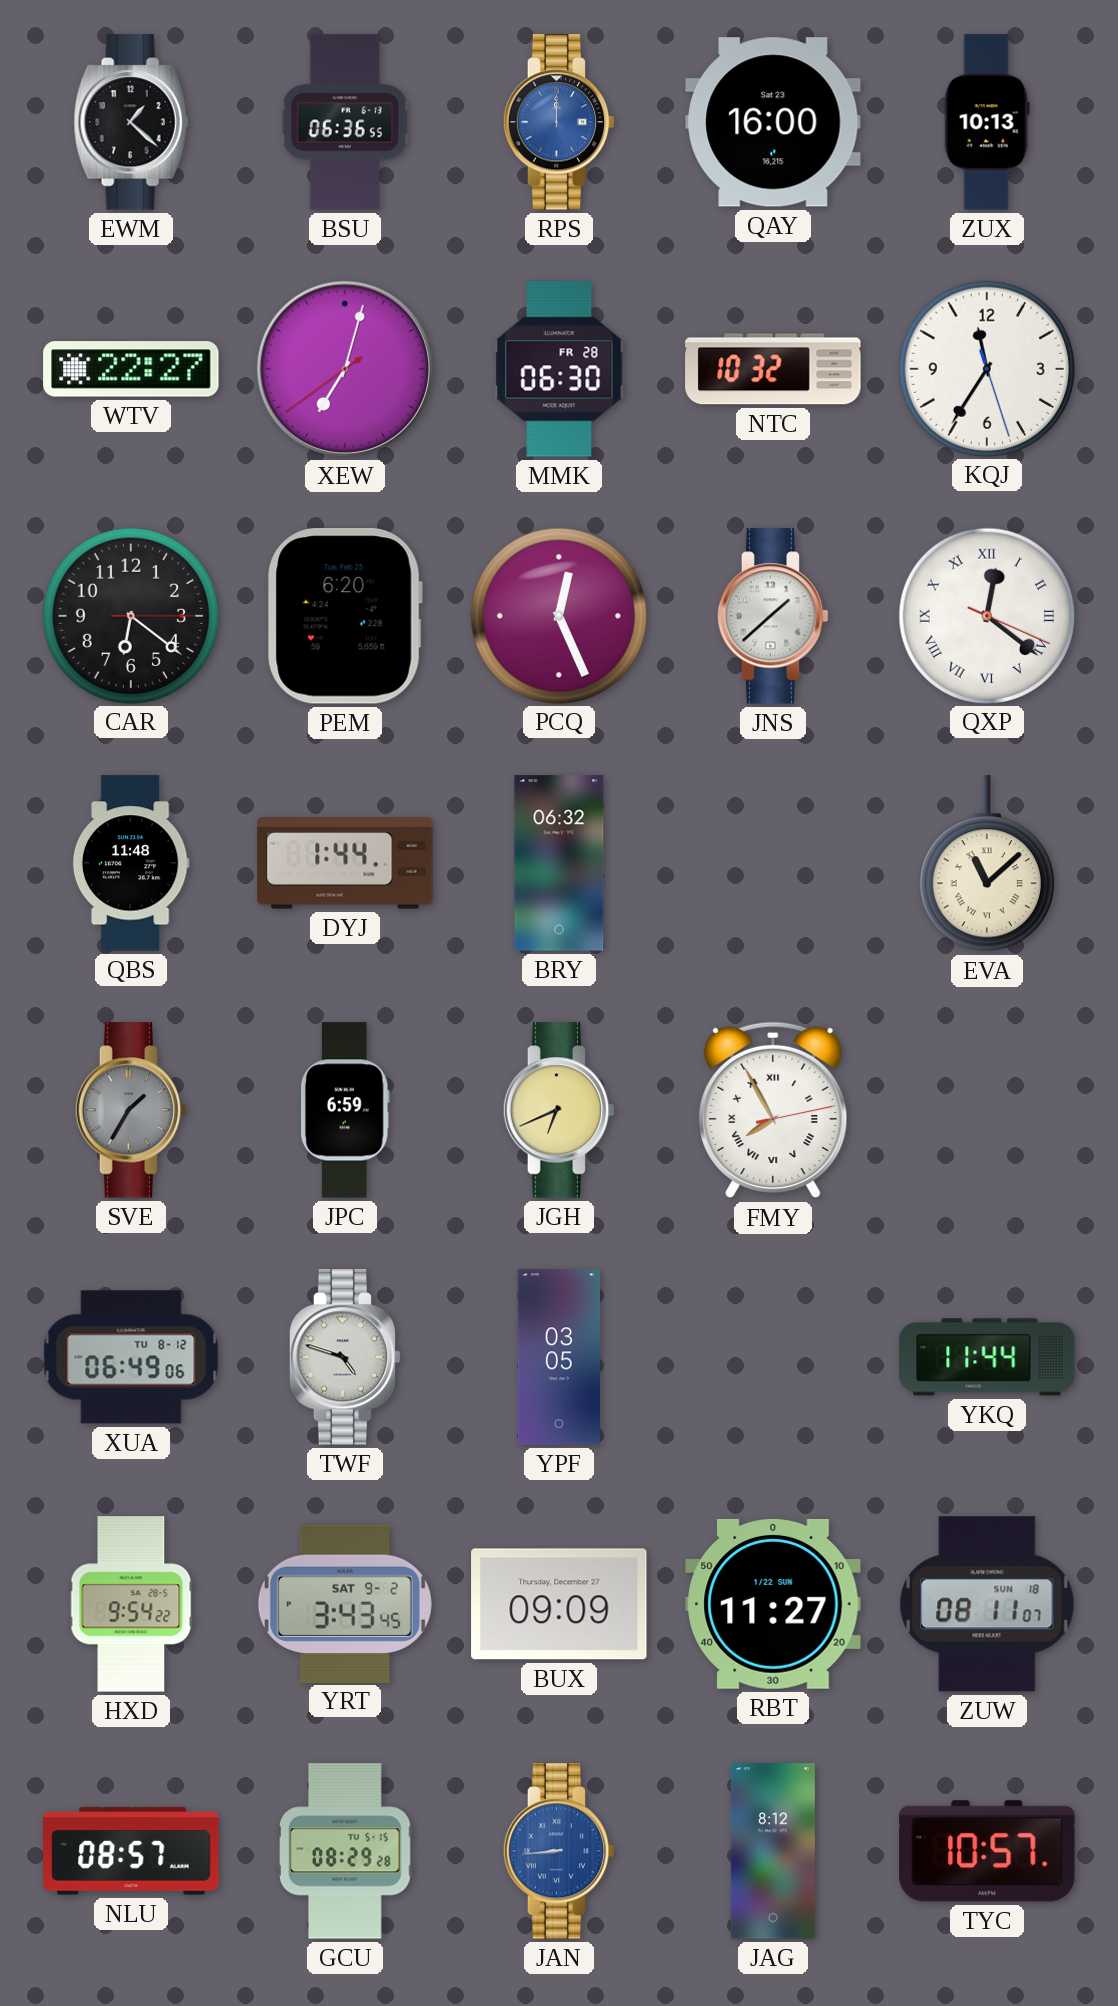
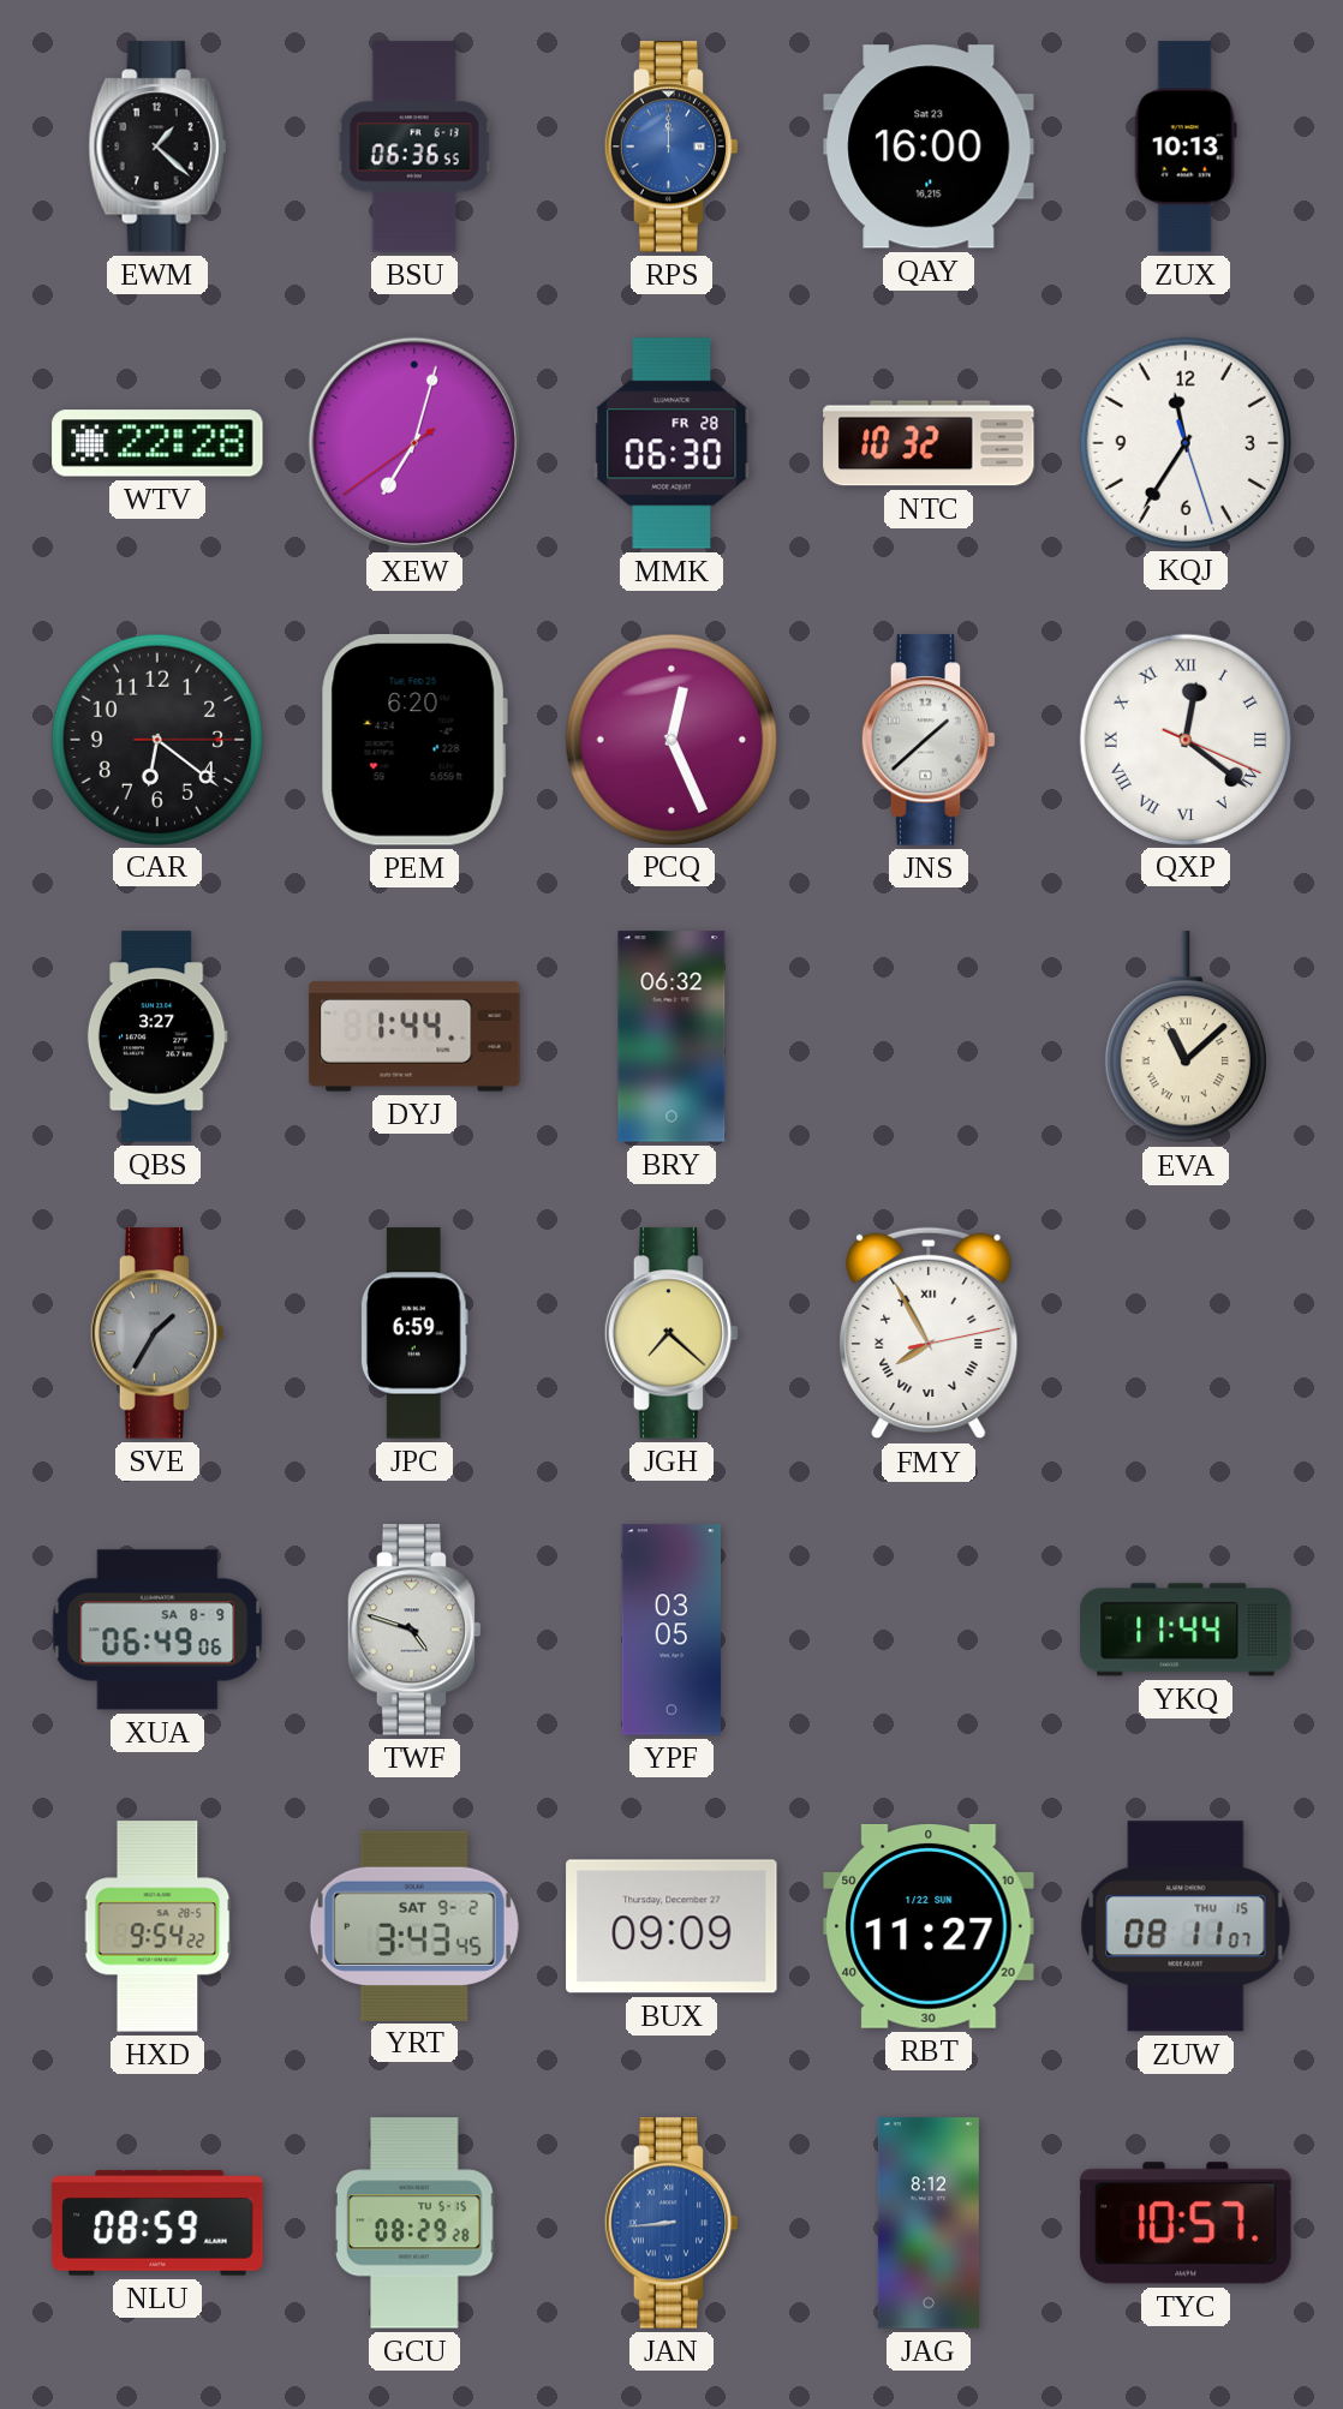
WTV: 22:27 -> 22:28
QBS: 11:48 -> 3:27
JGH: 6:41 -> 7:22
XUA date: TU 8-12 -> SA 8-9
ZUW date: SUN 18 -> THU 15
NLU: 08:57 -> 08:59
